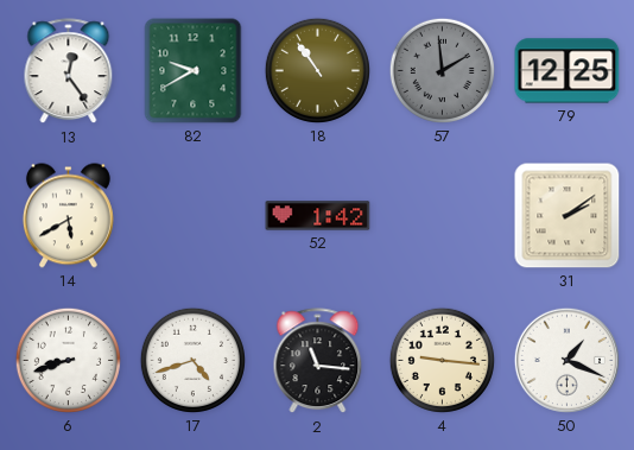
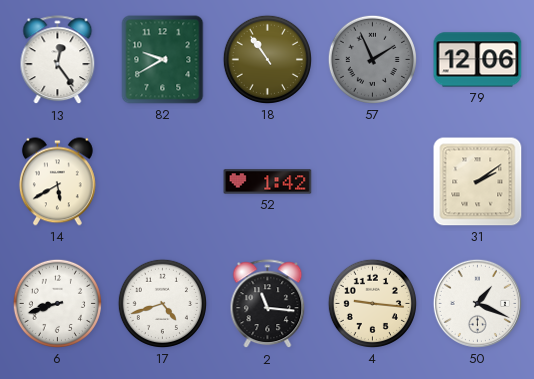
57: 1:59 -> 1:56
79: 12:25 -> 12:06
